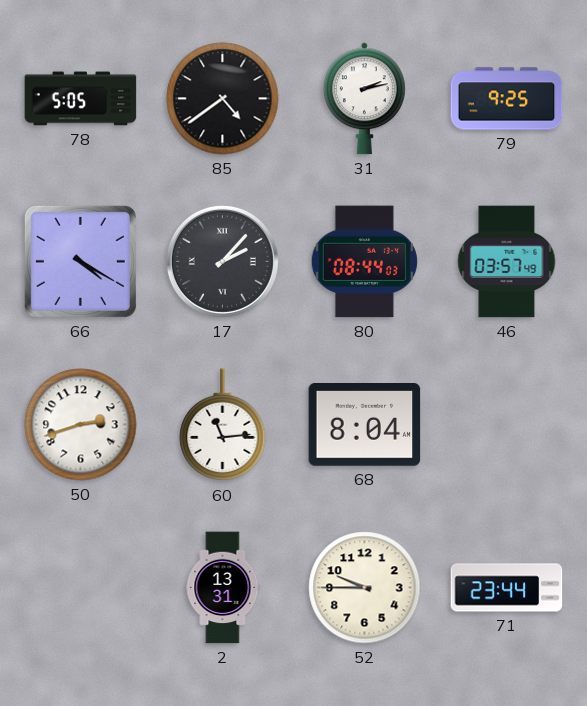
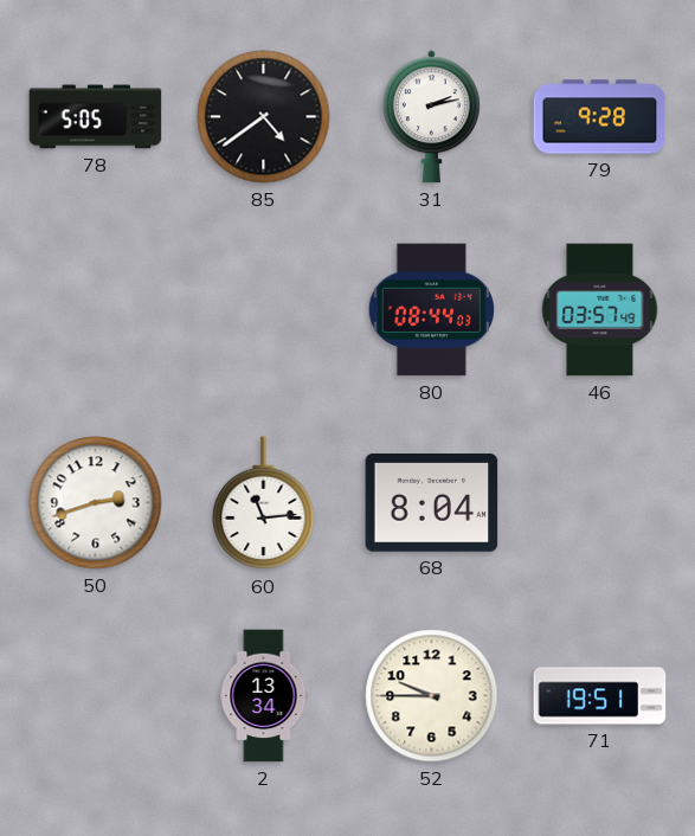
79: 9:25 -> 9:28
66: 4:20 -> none
17: 2:07 -> none
2: 13:31 -> 13:34
71: 23:44 -> 19:51
